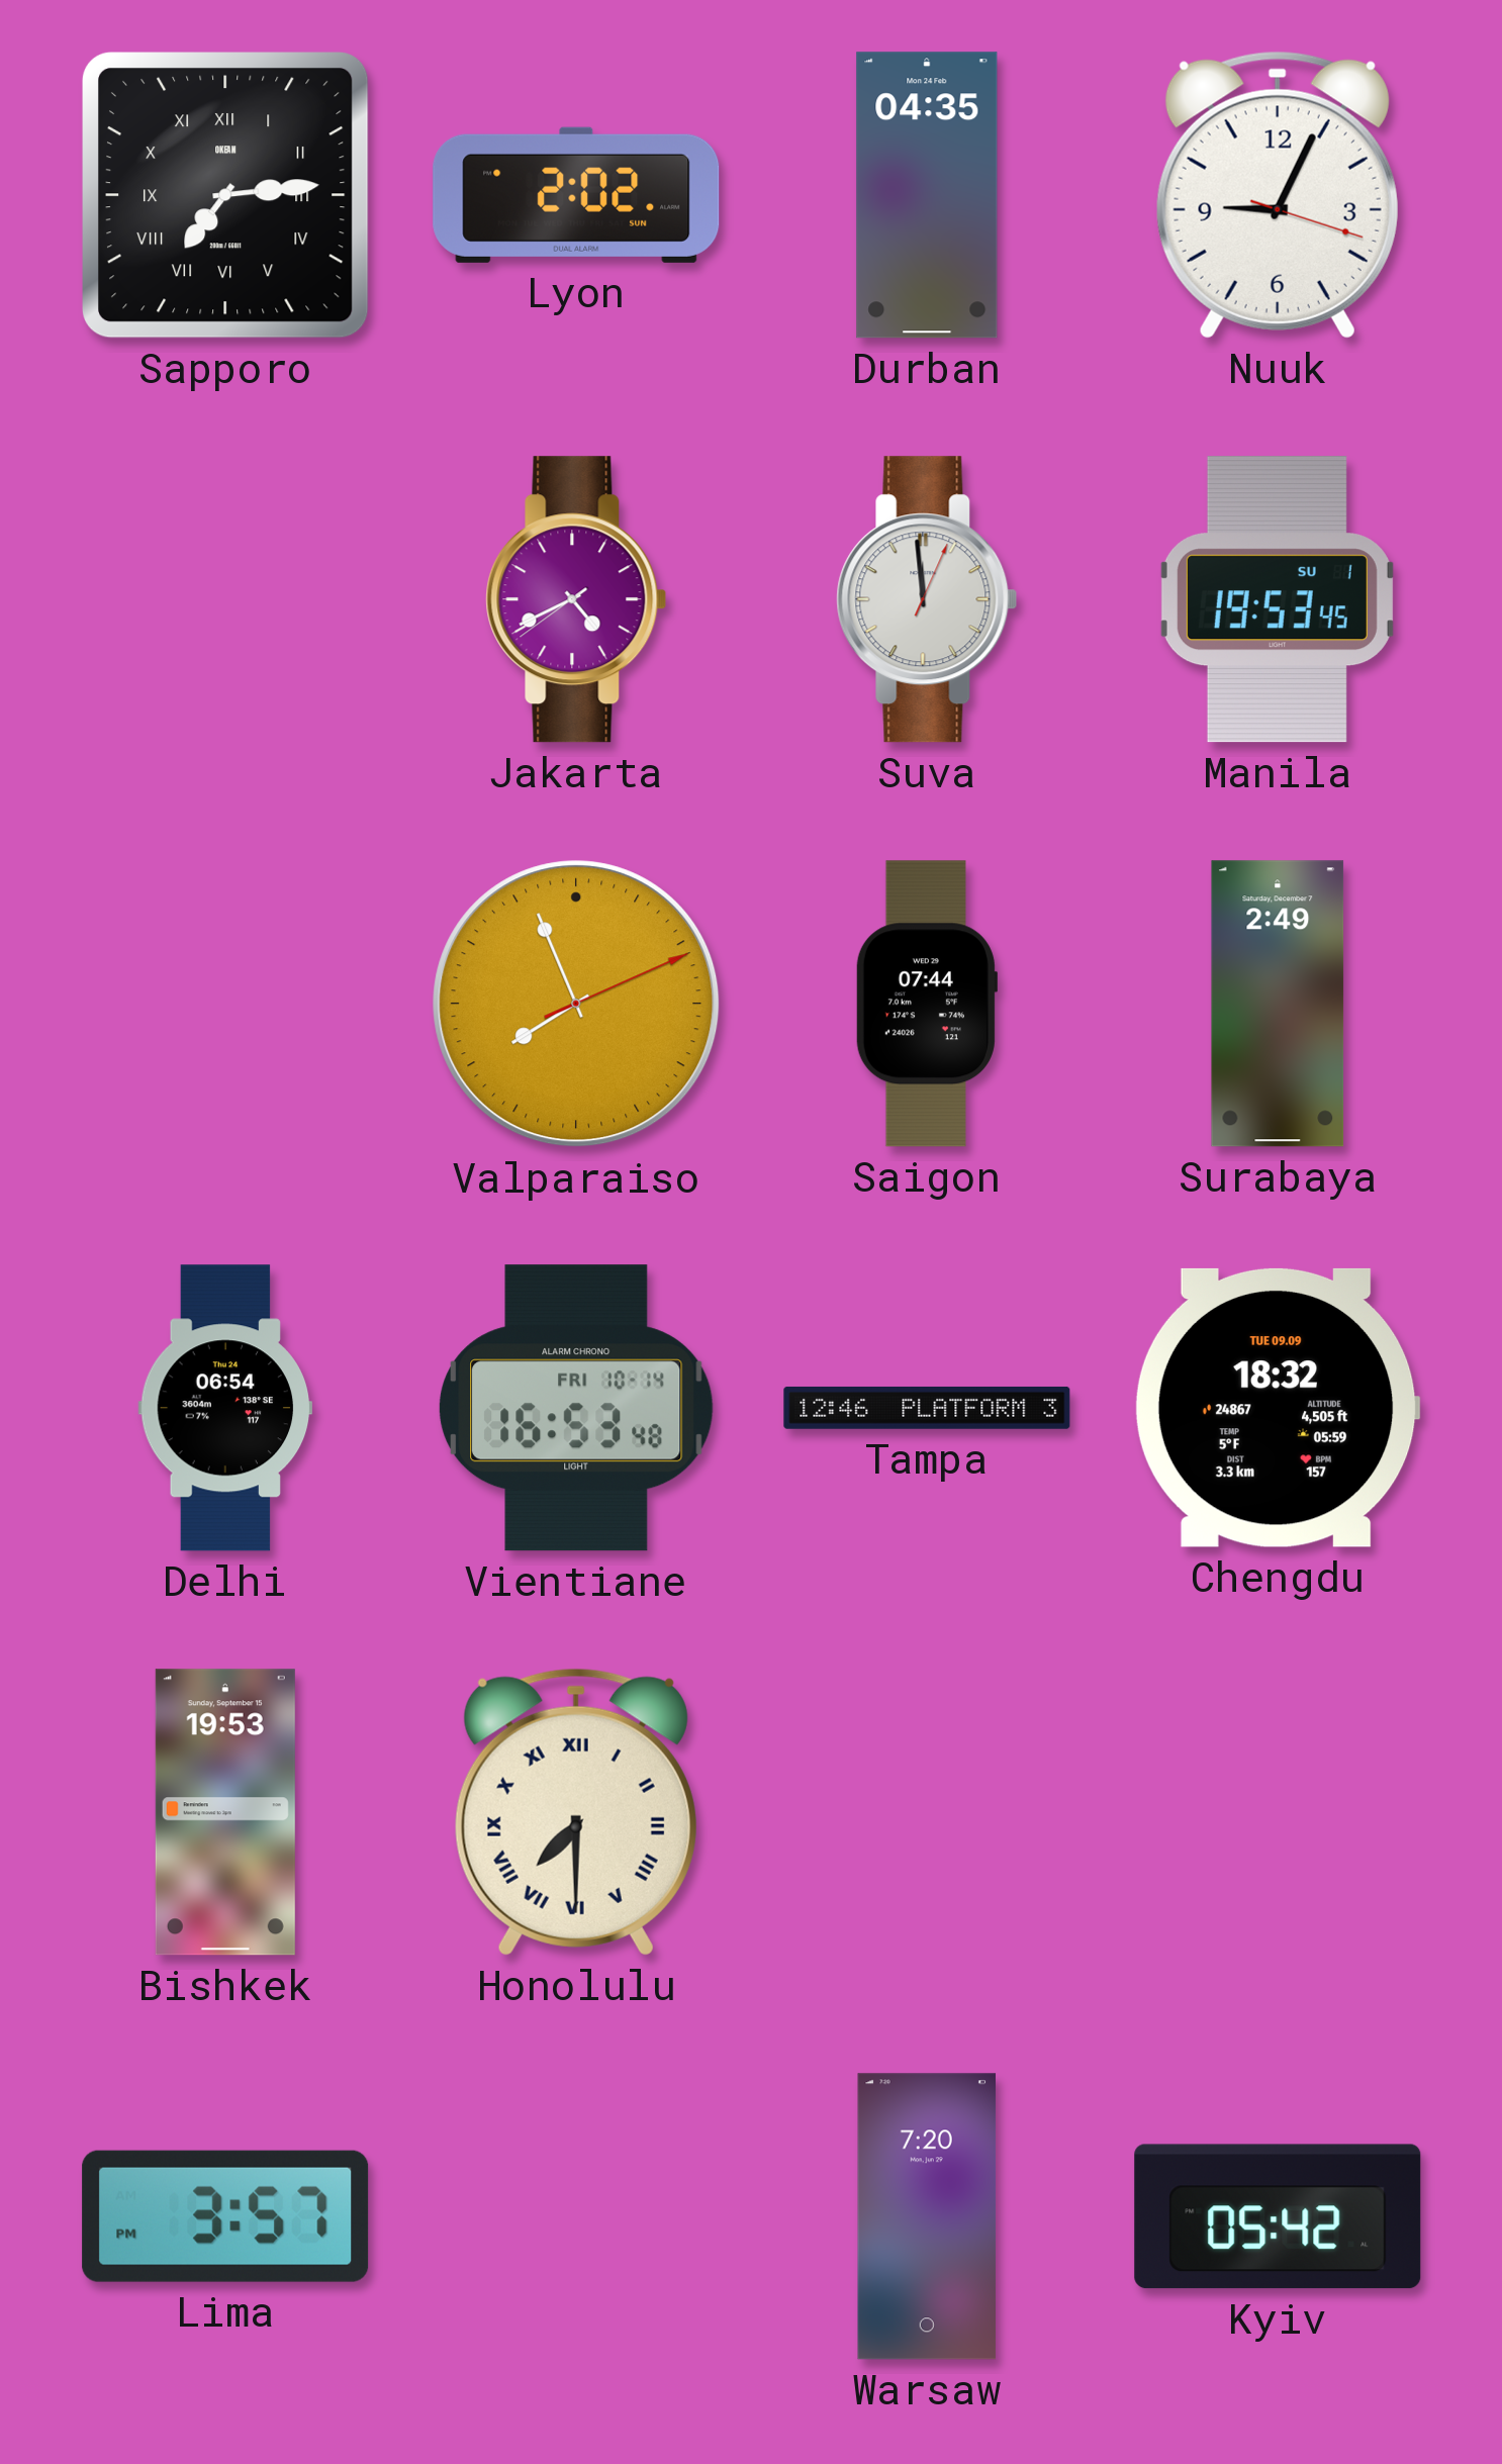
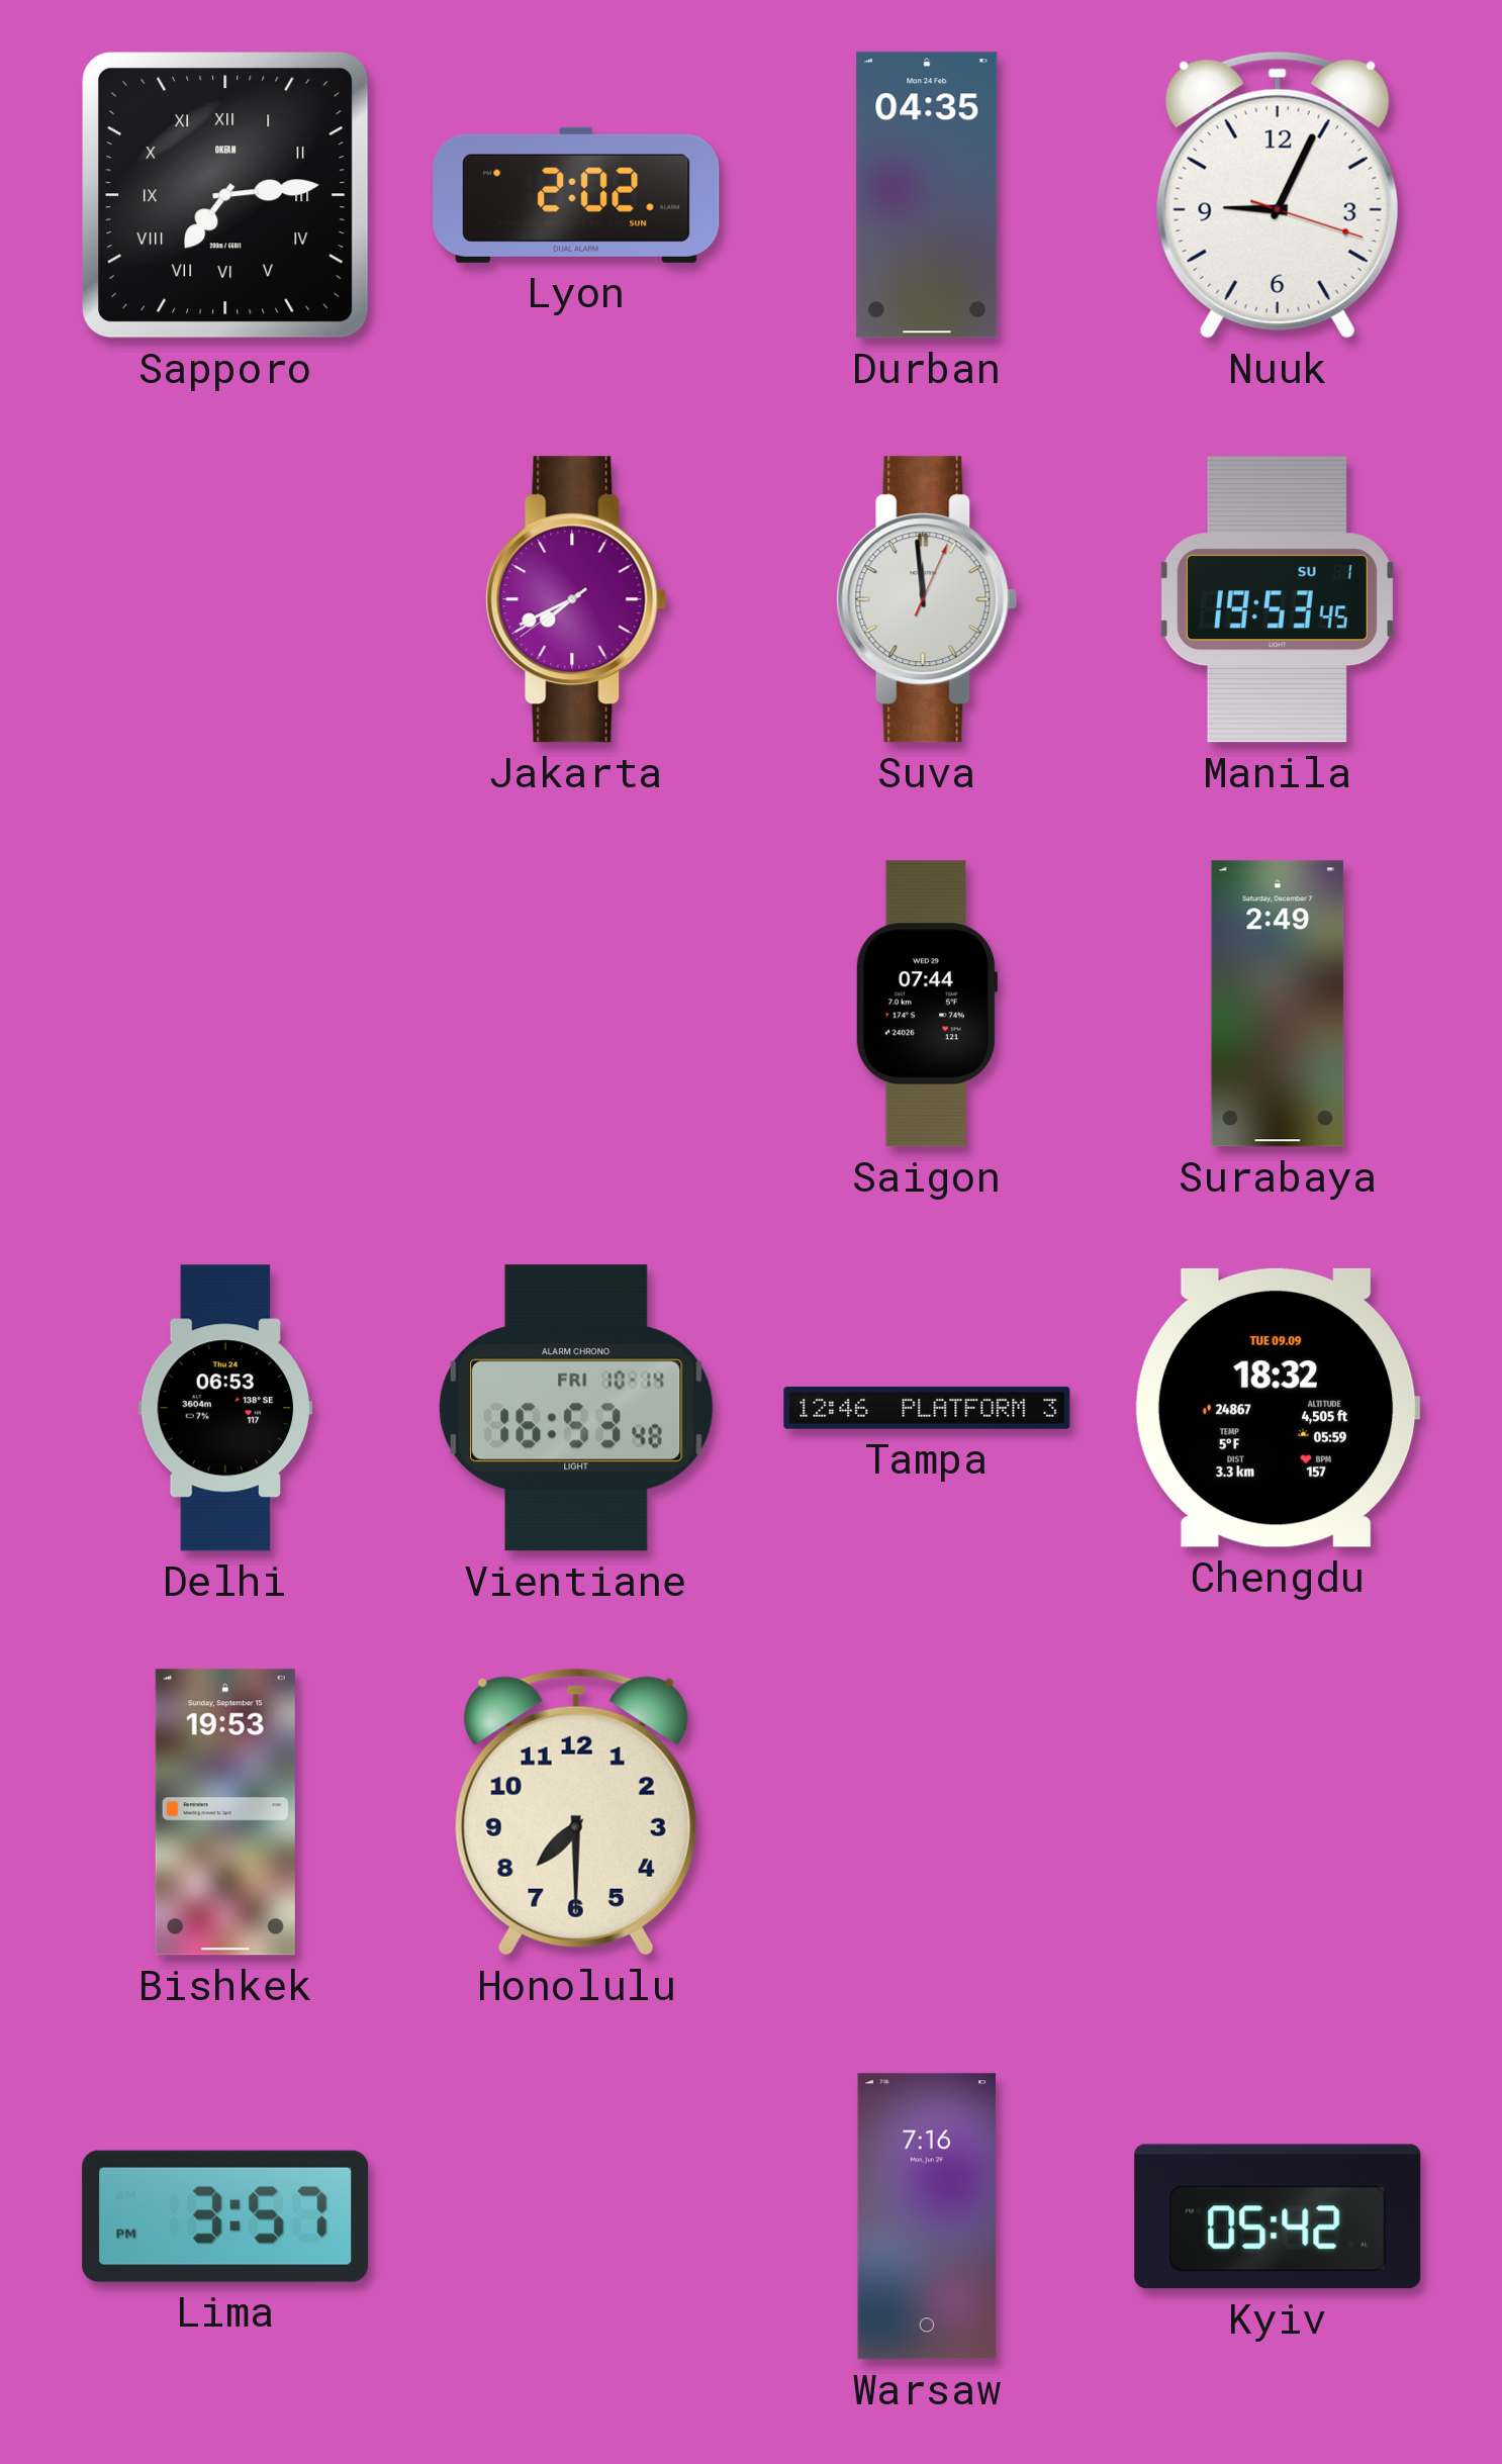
Jakarta: 4:40 -> 7:40
Valparaiso: 7:56 -> none
Delhi: 06:54 -> 06:53
Honolulu numerals: Roman -> Arabic
Warsaw: 7:20 -> 7:16
